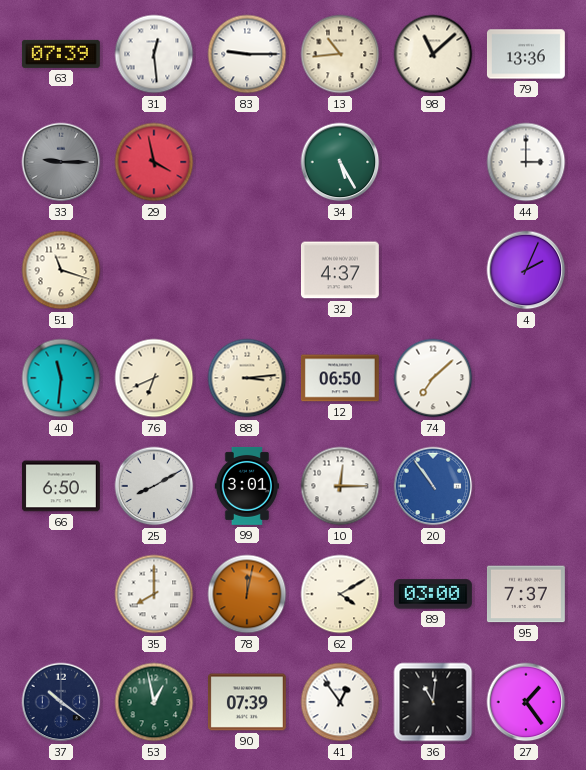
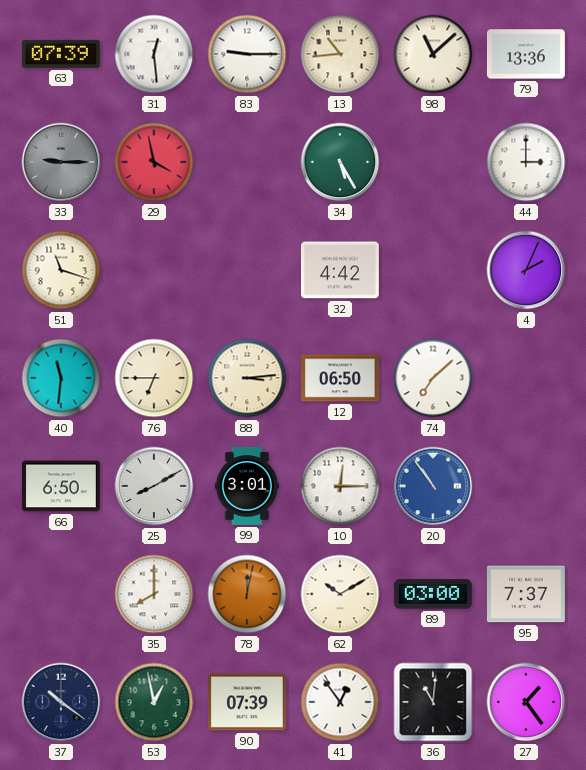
32: 4:37 -> 4:42
76: 6:41 -> 6:45
62: 4:10 -> 10:10
